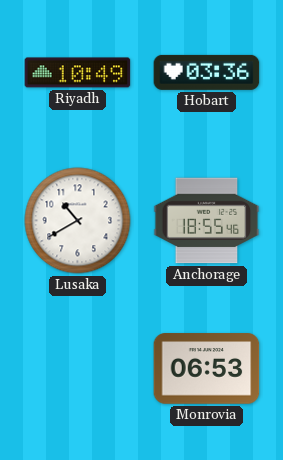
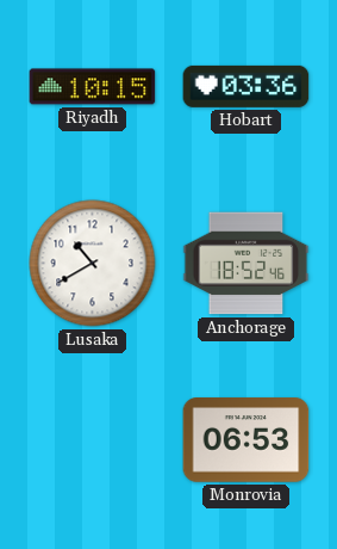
Riyadh: 10:49 -> 10:15
Anchorage: 18:55 -> 18:52
